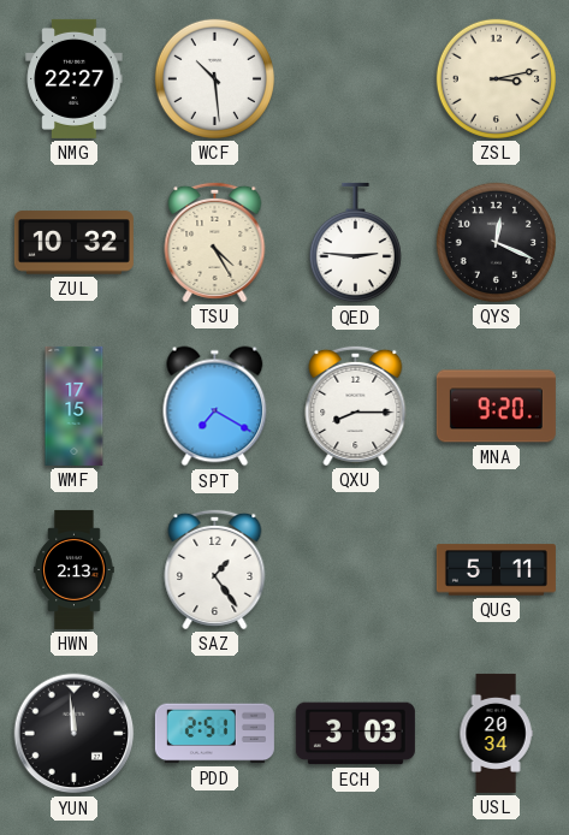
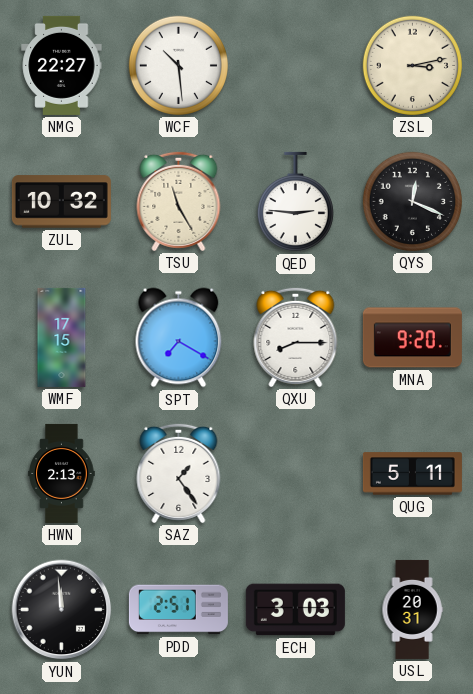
TSU: 4:25 -> 11:25
USL: 20:34 -> 20:31
